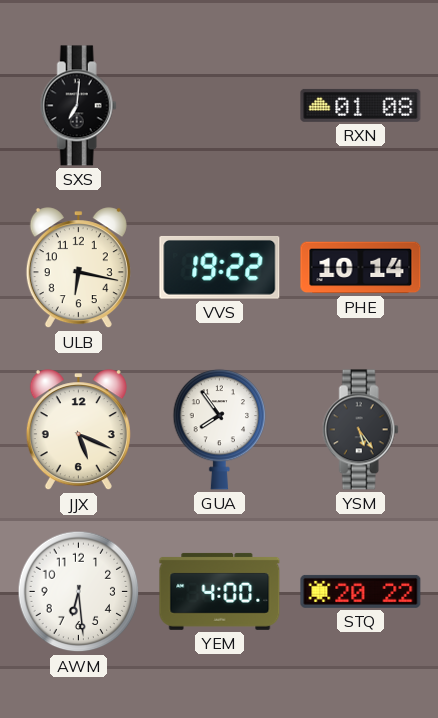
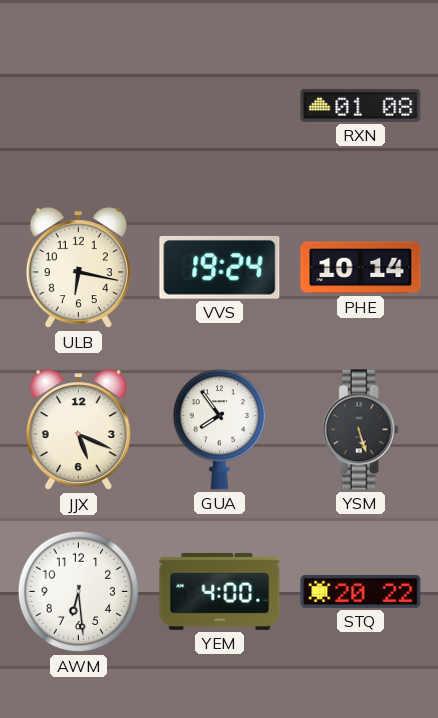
SXS: 7:01 -> none
VVS: 19:22 -> 19:24
YSM: 5:24 -> 5:27
